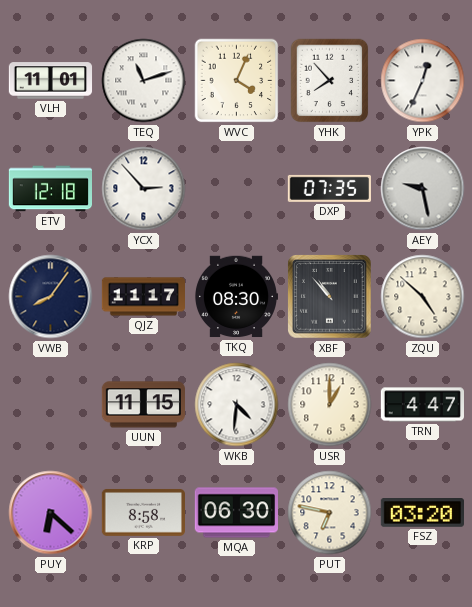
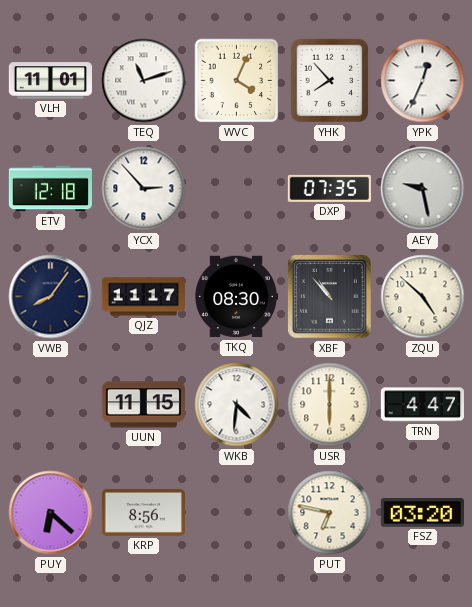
USR: 1:00 -> 6:00
KRP: 8:58 -> 8:56
MQA: 06:30 -> none
